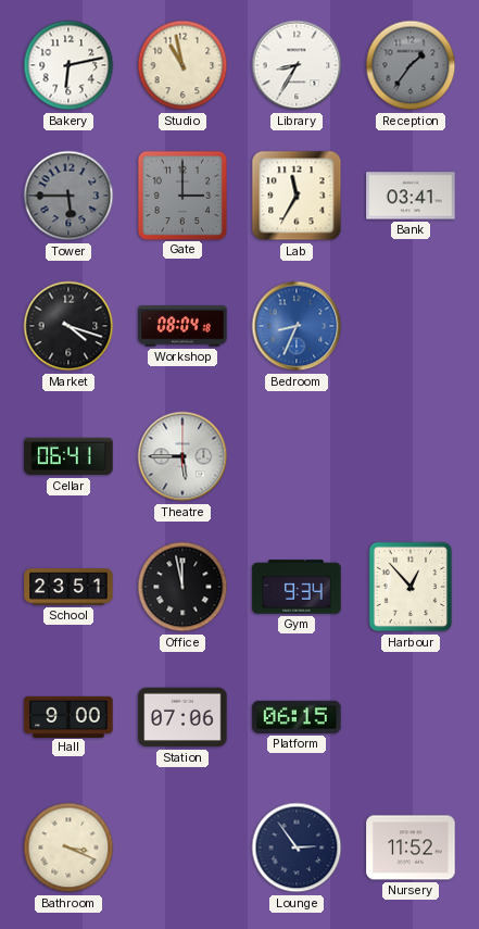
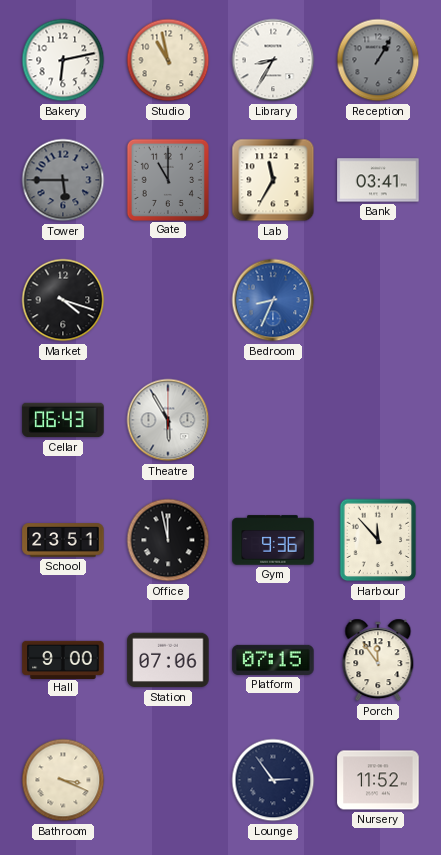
Reception: 1:36 -> 1:05
Gate: 3:00 -> 11:00
Workshop: 08:04 -> none
Cellar: 06:41 -> 06:43
Theatre: 5:45 -> 5:55
Gym: 9:34 -> 9:36
Harbour: 12:53 -> 11:53
Platform: 06:15 -> 07:15
Porch: none -> 11:54
